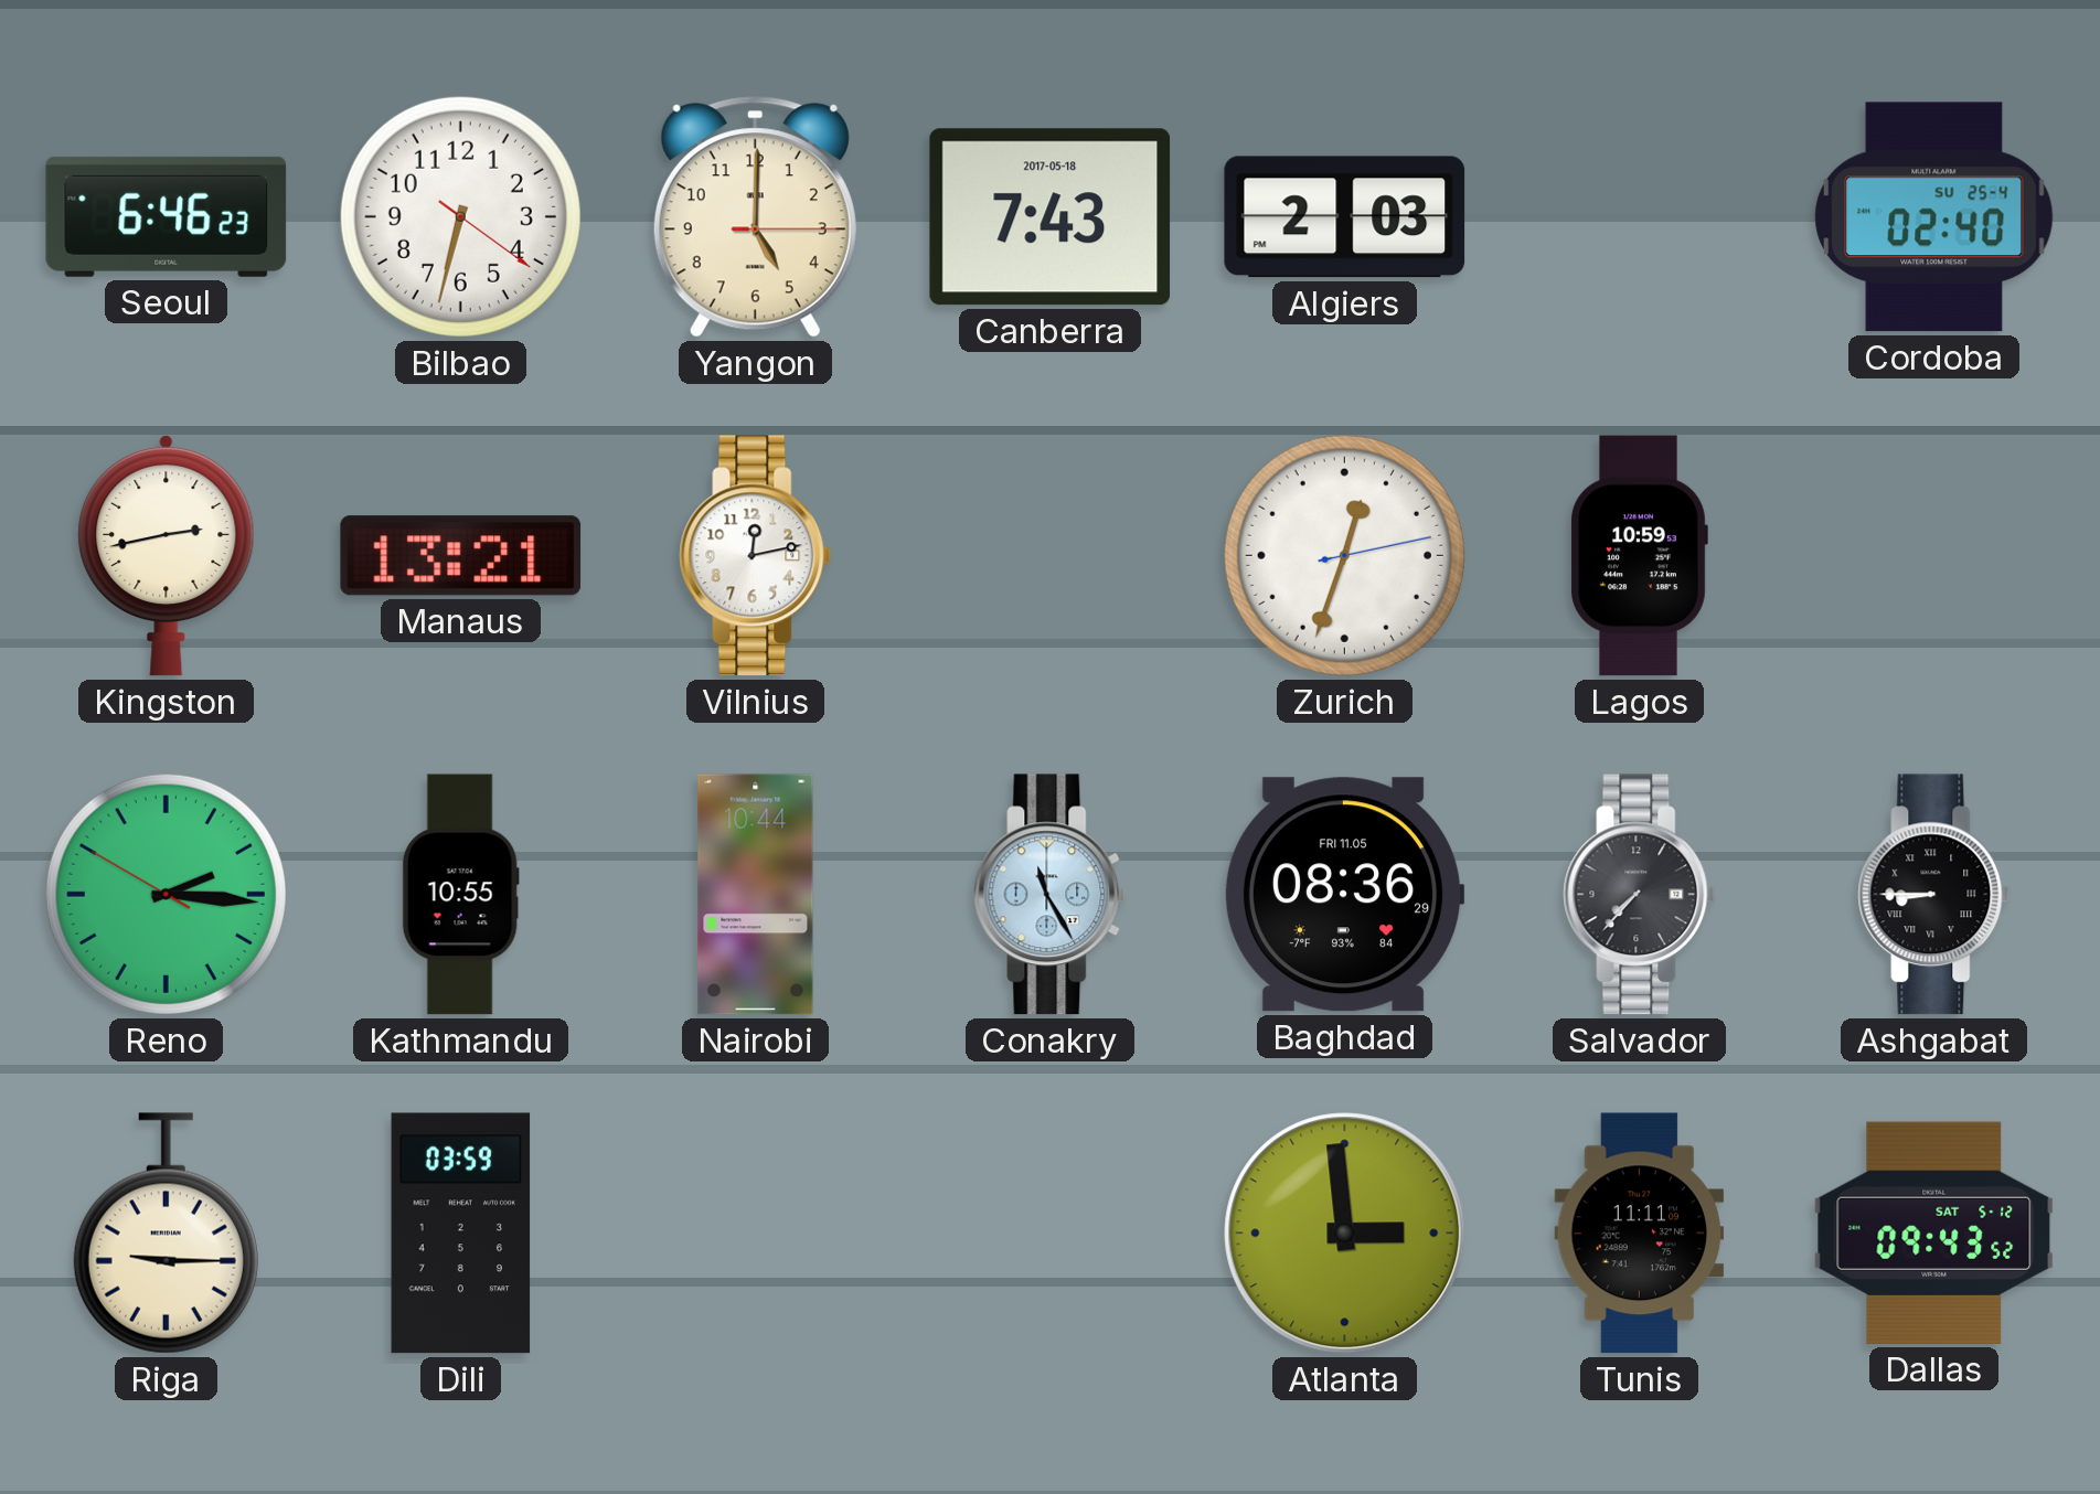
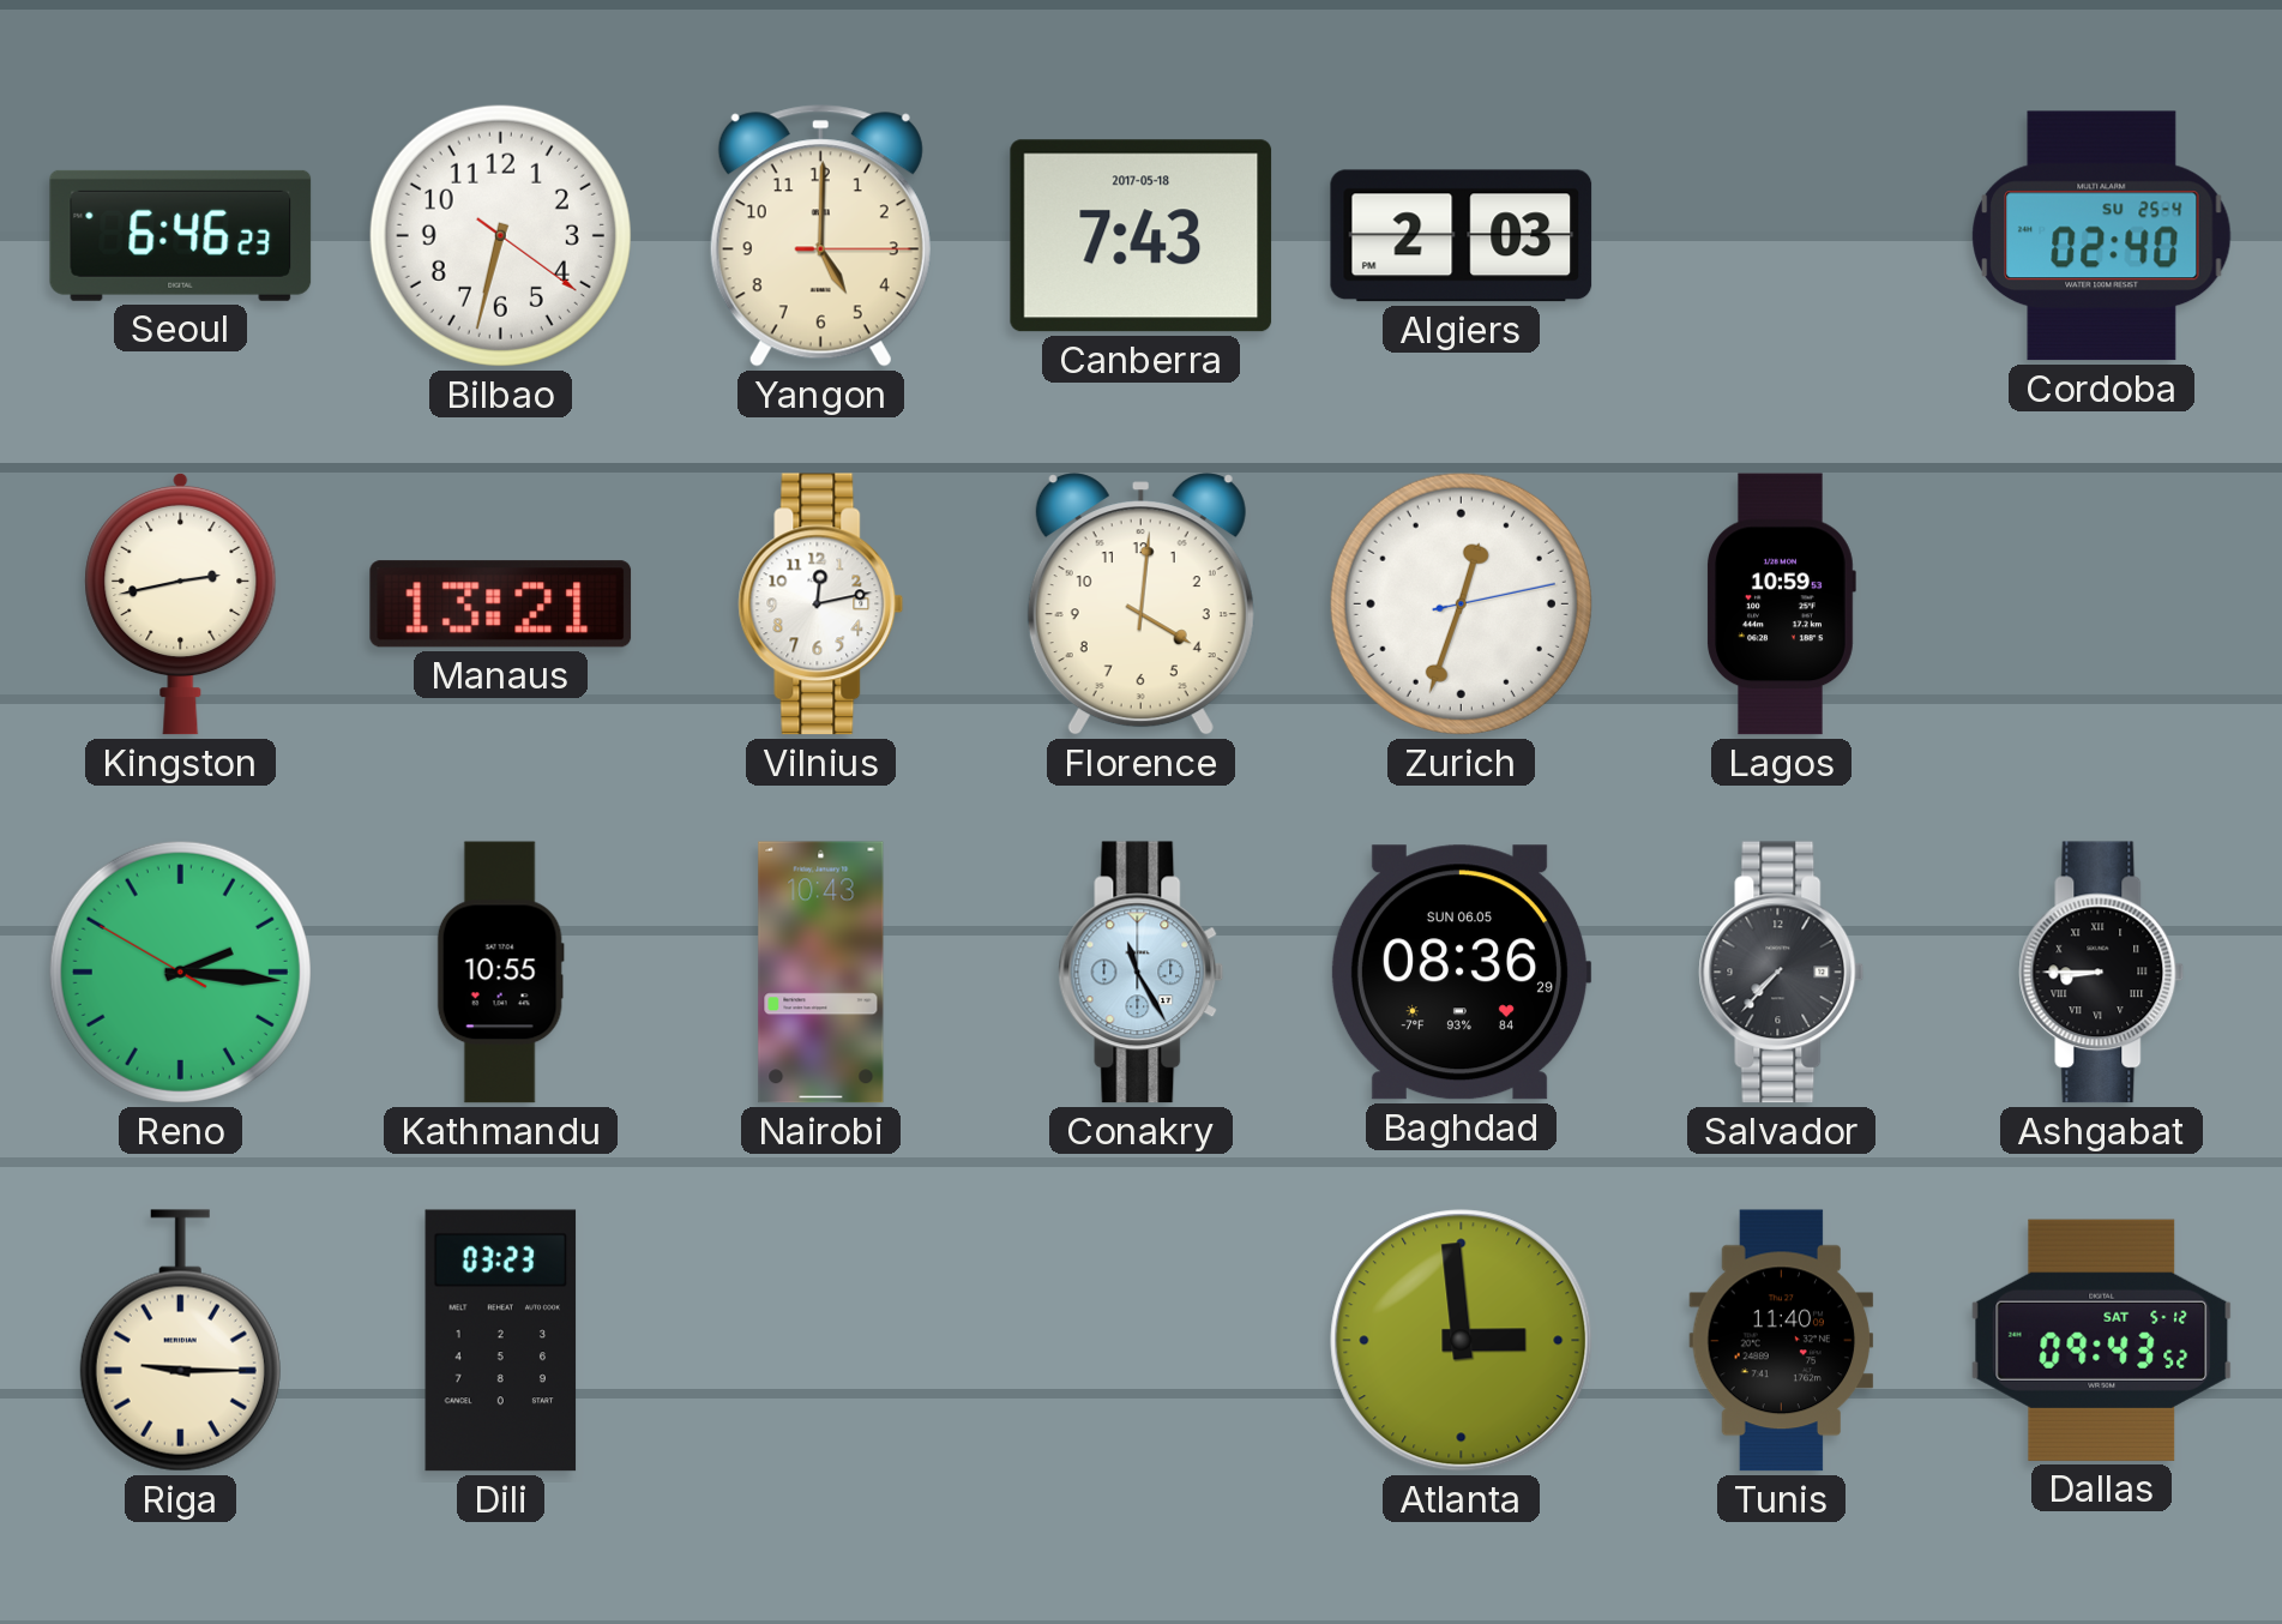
Florence: none -> 4:01
Nairobi: 10:44 -> 10:43
Baghdad date: FRI 11.05 -> SUN 06.05
Dili: 03:59 -> 03:23
Tunis: 11:11 -> 11:40
